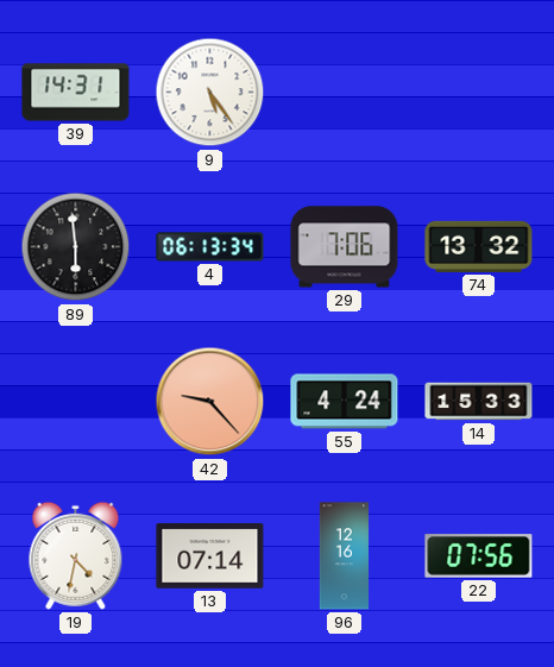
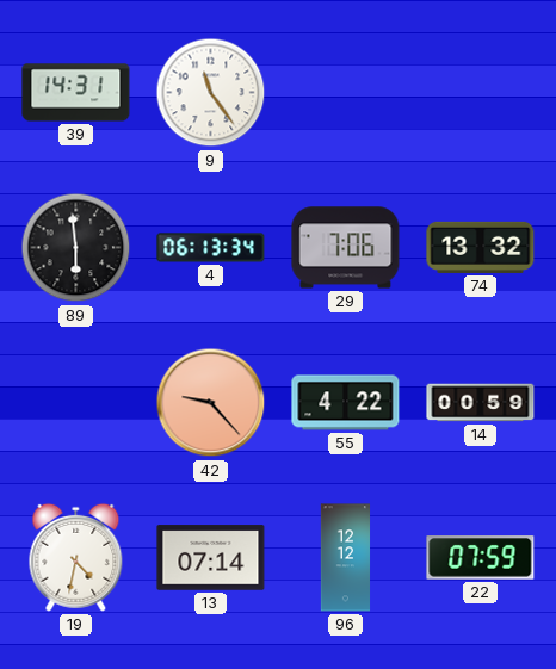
9: 5:24 -> 11:24
55: 4:24 -> 4:22
14: 15:33 -> 00:59
96: 12:16 -> 12:12
22: 07:56 -> 07:59
